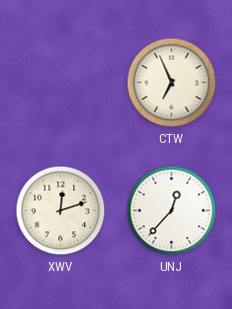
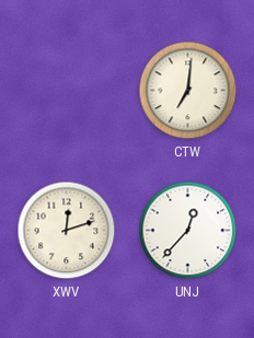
CTW: 6:56 -> 7:01
